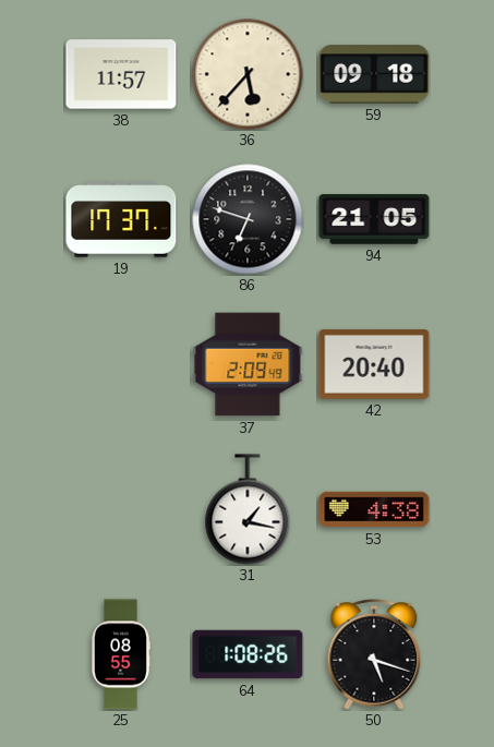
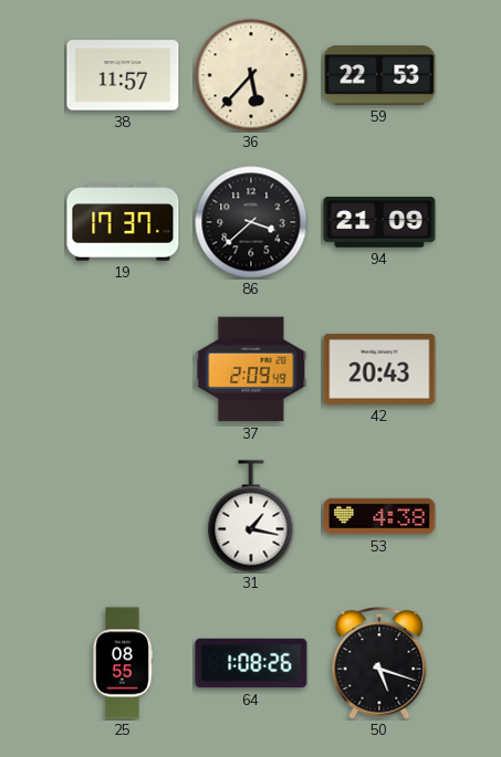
59: 09:18 -> 22:53
86: 6:48 -> 3:38
94: 21:05 -> 21:09
42: 20:40 -> 20:43
